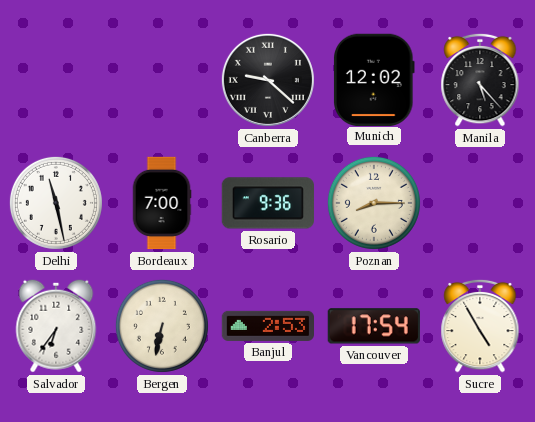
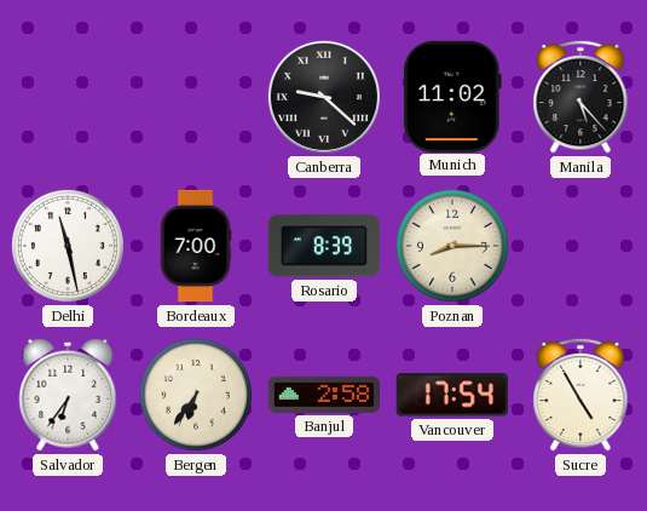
Munich: 12:02 -> 11:02
Rosario: 9:36 -> 8:39
Bergen: 6:32 -> 6:36
Banjul: 2:53 -> 2:58
